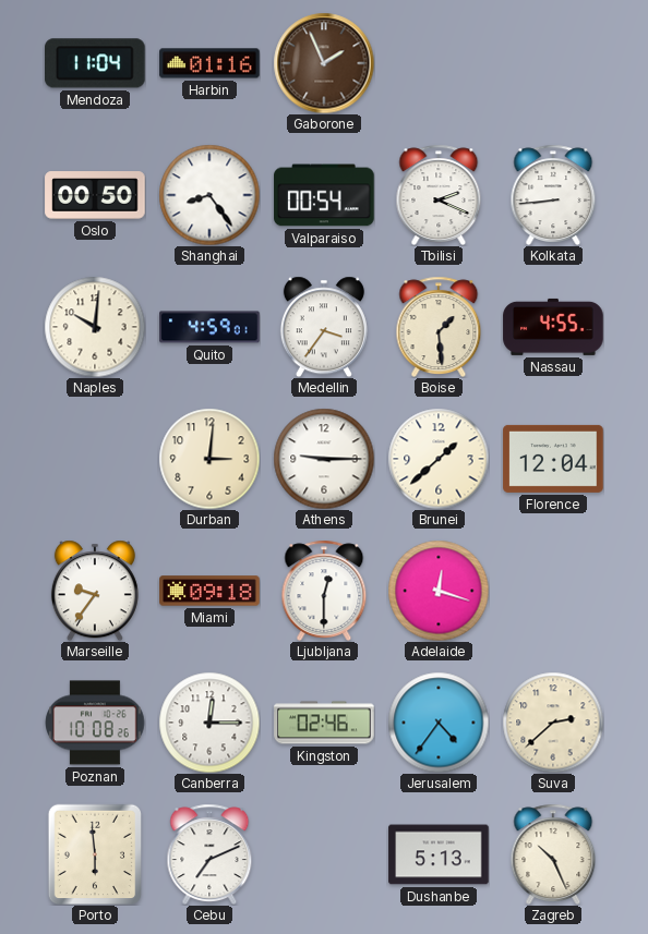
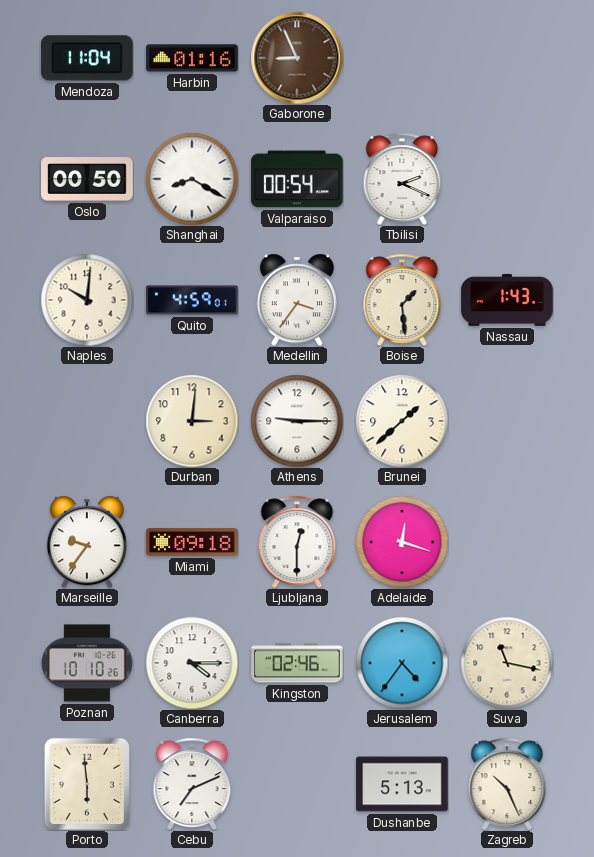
Gaborone: 1:56 -> 8:56
Shanghai: 8:24 -> 8:20
Kolkata: 8:44 -> none
Nassau: 4:55 -> 1:43
Florence: 12:04 -> none
Poznan: 10:08 -> 10:10
Canberra: 12:15 -> 4:15
Suva: 2:38 -> 11:17
